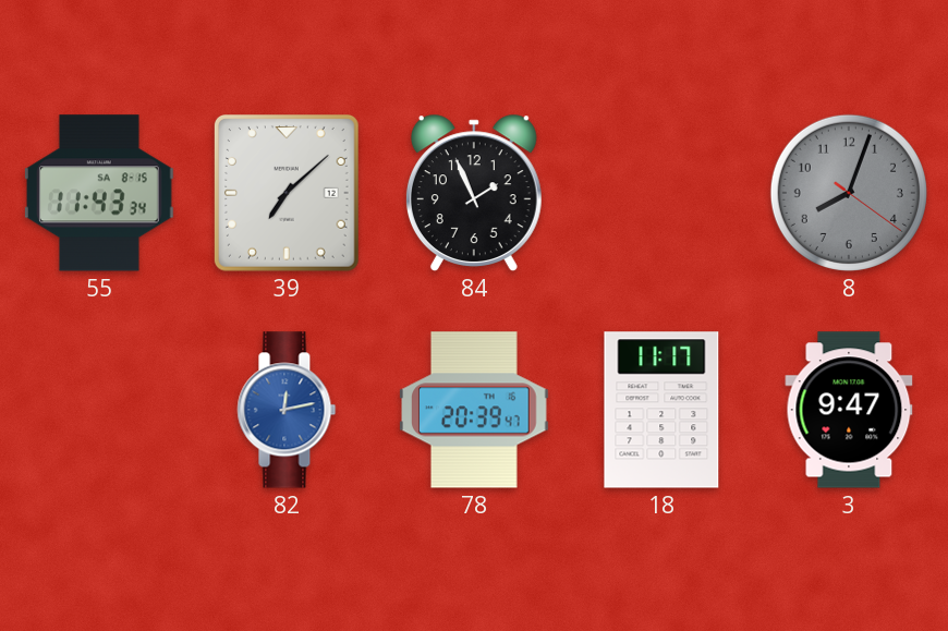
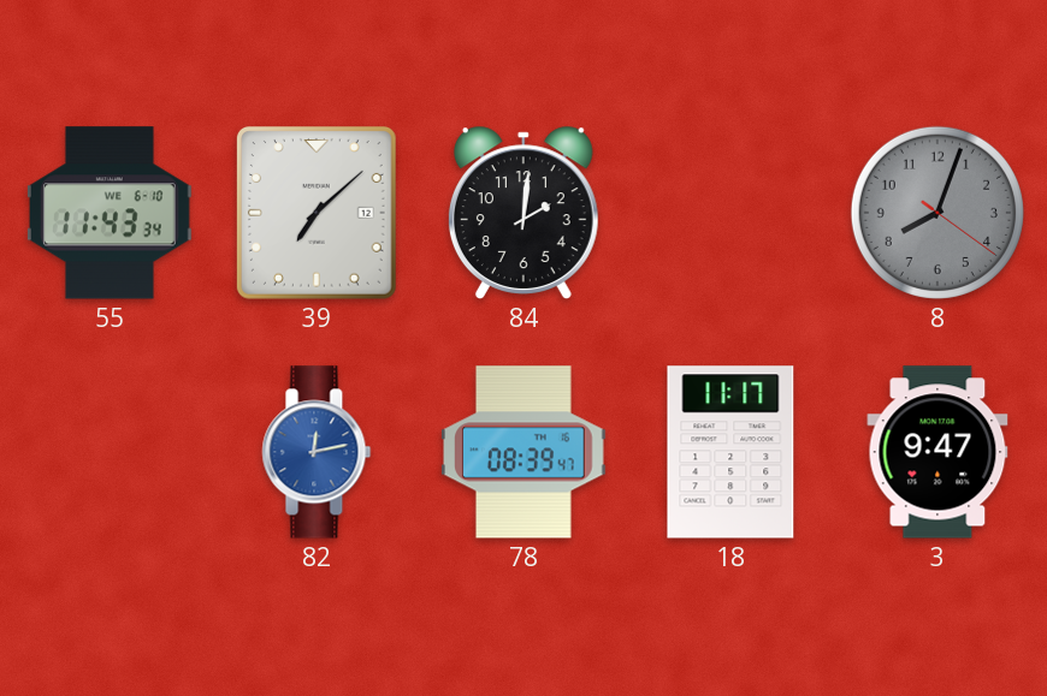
55 date: SA 8-15 -> WE 6-10
84: 1:56 -> 2:01
78: 20:39 -> 08:39
